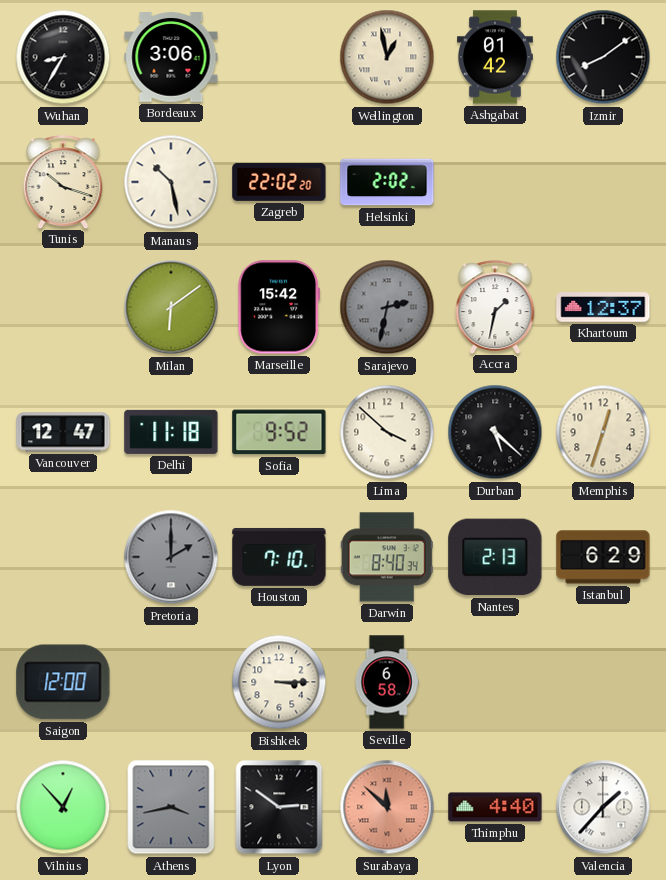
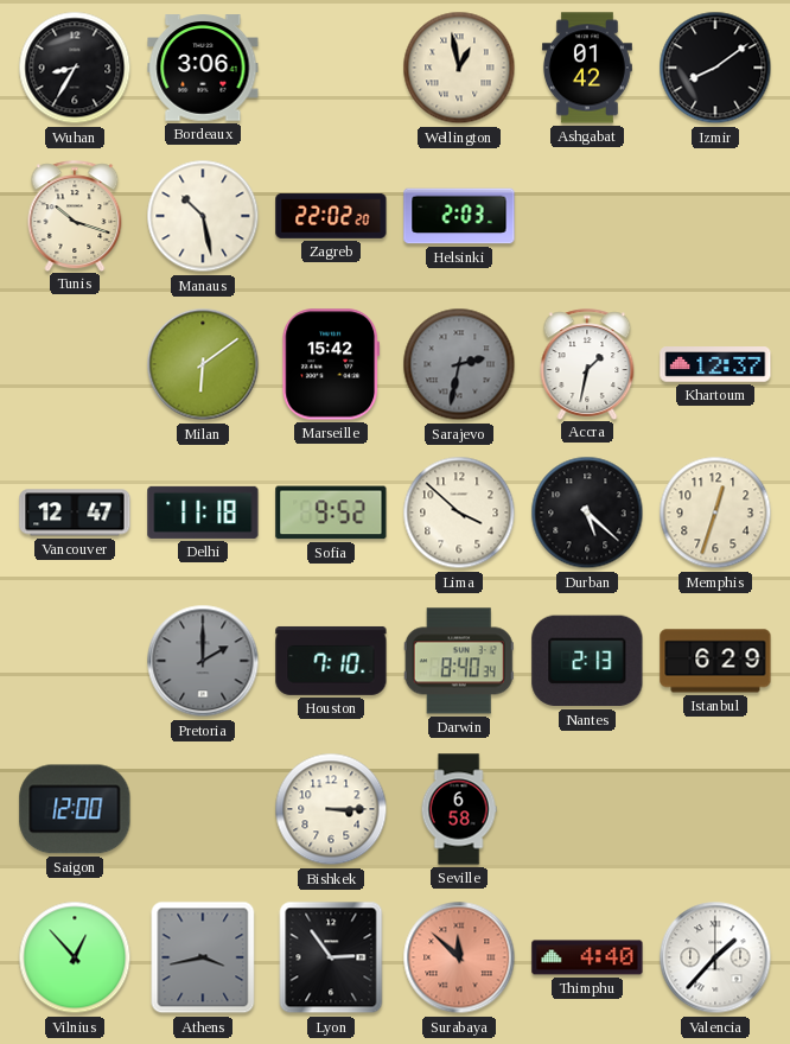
Helsinki: 2:02 -> 2:03
Lyon: 2:51 -> 2:54
